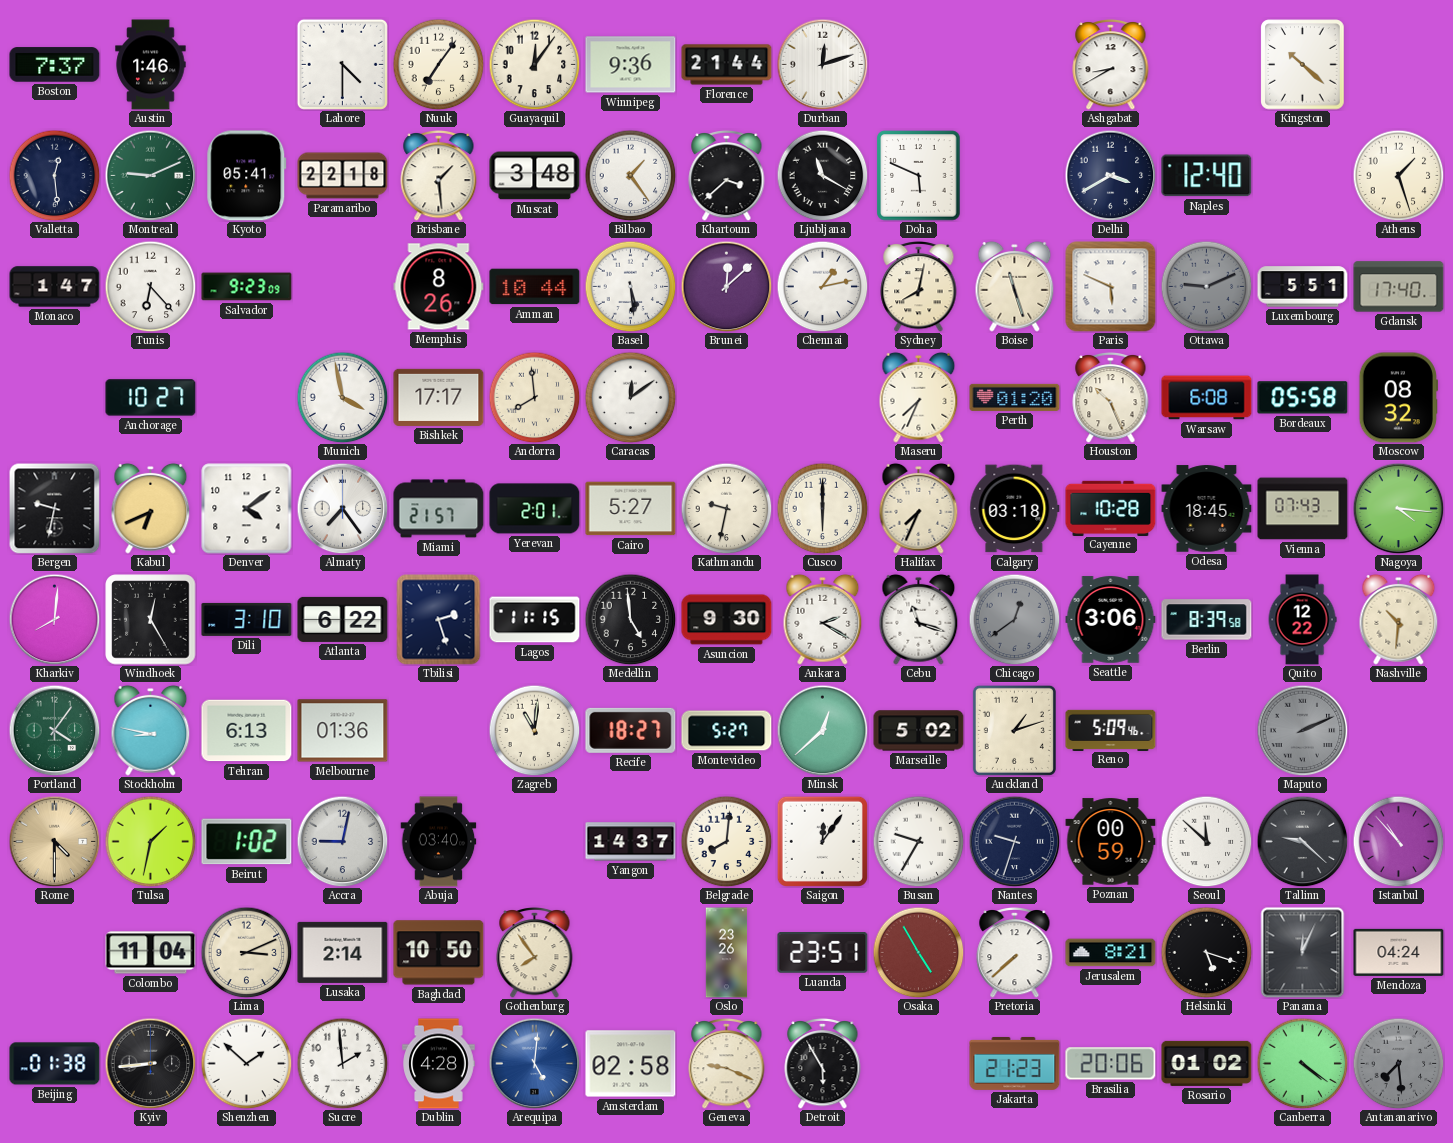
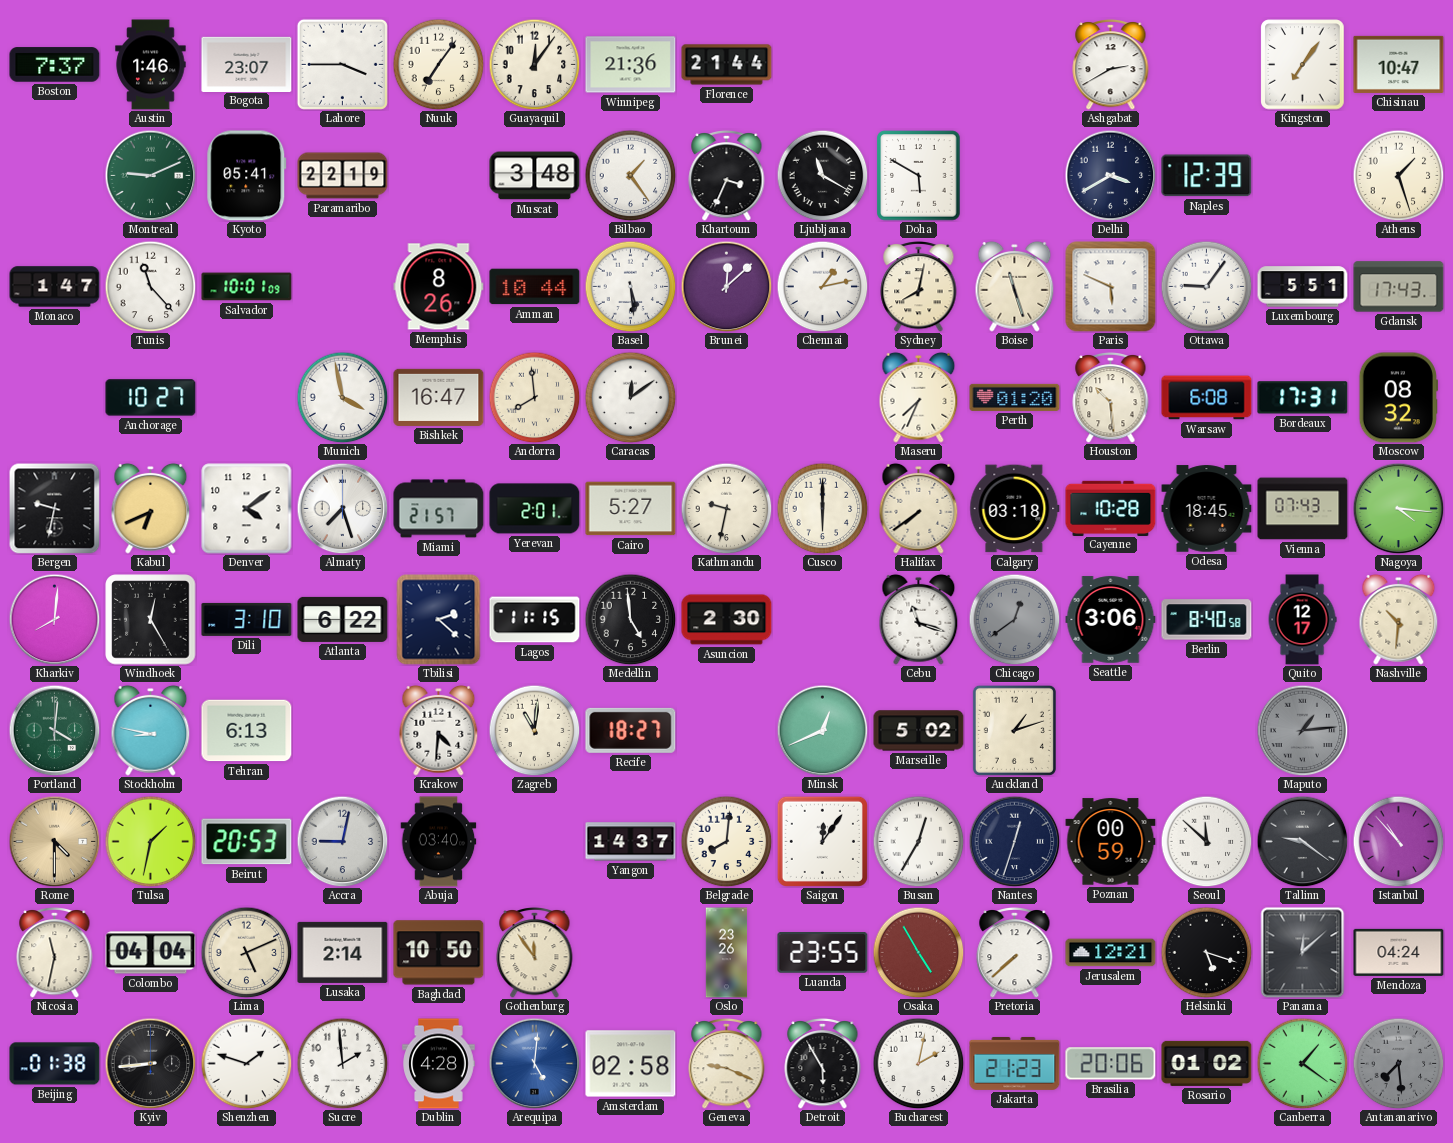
Bogota: none -> 23:07
Lahore: 4:30 -> 3:45
Winnipeg: 9:36 -> 21:36
Durban: 12:12 -> none
Ashgabat: 8:40 -> 2:40
Kingston: 10:22 -> 7:06
Chisinau: none -> 10:47
Valletta: 12:29 -> none
Paramaribo: 22:18 -> 22:19
Brisbane: 1:29 -> none
Khartoum: 3:38 -> 3:34
Doha: 5:49 -> 5:50
Naples: 12:40 -> 12:39
Tunis: 6:23 -> 11:23
Salvador: 9:23 -> 10:01
Ottawa: 9:11 -> 9:06
Ottawa dial: grey -> white
Gdansk: 17:40 -> 17:43
Bishkek: 17:17 -> 16:47
Houston: 10:26 -> 10:29
Bordeaux: 05:58 -> 17:31
Almaty: 7:24 -> 7:27
Halifax: 7:34 -> 7:39
Tbilisi: 2:27 -> 2:22
Asuncion: 9:30 -> 2:30
Ankara: 2:20 -> none
Berlin: 8:39 -> 8:40
Quito: 12:22 -> 12:17
Portland: 4:06 -> 4:01
Melbourne: 01:36 -> none
Krakow: none -> 4:31
Montevideo: 5:27 -> none
Minsk: 12:38 -> 12:41
Reno: 5:09 -> none
Maputo: 2:11 -> 1:14
Beirut: 1:02 -> 20:53
Busan: 9:35 -> 12:35
Nantes: 9:33 -> 12:33
Tallinn: 9:22 -> 9:21
Nicosia: none -> 11:32
Colombo: 11:04 -> 04:04
Lima: 3:11 -> 5:11
Gothenburg: 7:54 -> 11:54
Luanda: 23:51 -> 23:55
Jerusalem: 8:21 -> 12:21
Panama: 12:04 -> 12:08
Shenzhen: 1:52 -> 1:48
Bucharest: none -> 2:02
Canberra: 4:21 -> 1:21
